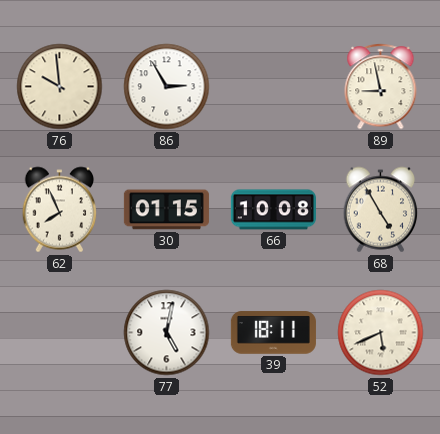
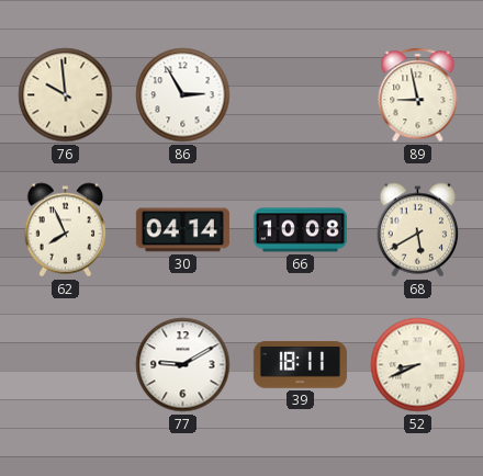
30: 01:15 -> 04:14
68: 4:55 -> 5:40
77: 5:02 -> 9:10
52: 5:41 -> 8:41
